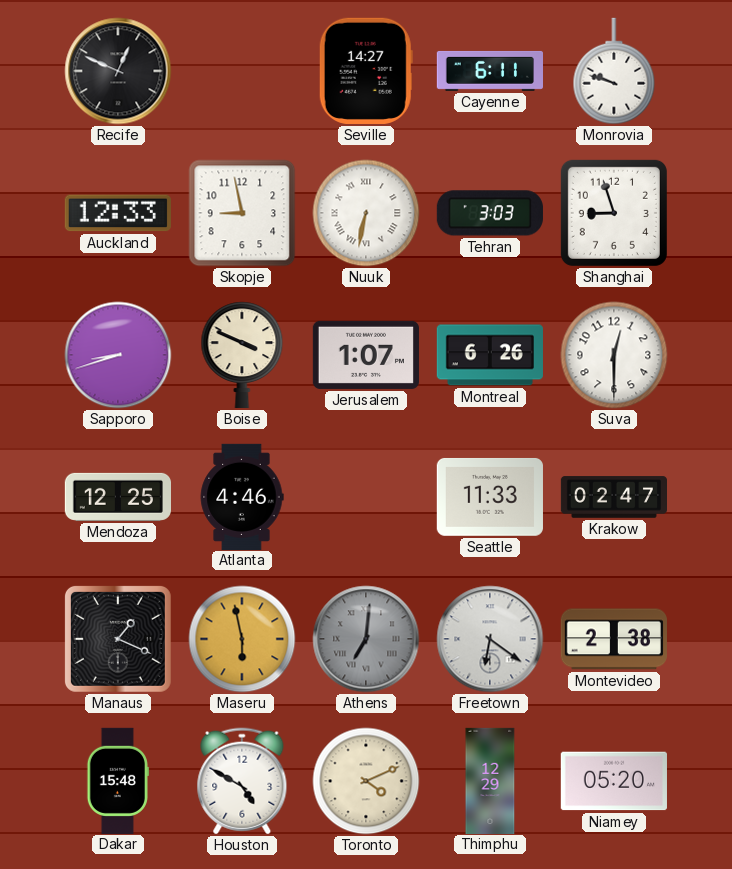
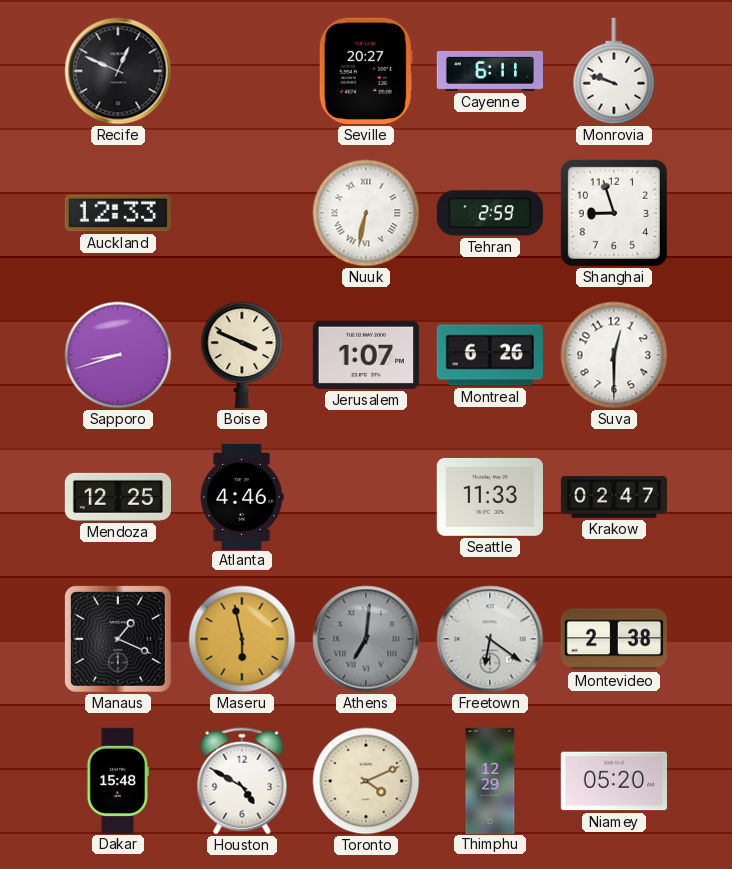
Seville: 14:27 -> 20:27
Skopje: 8:58 -> none
Tehran: 3:03 -> 2:59
